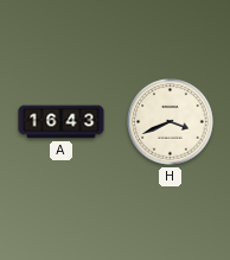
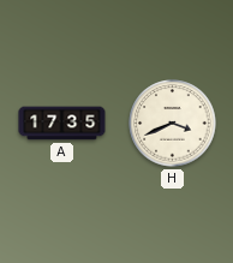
A: 16:43 -> 17:35
